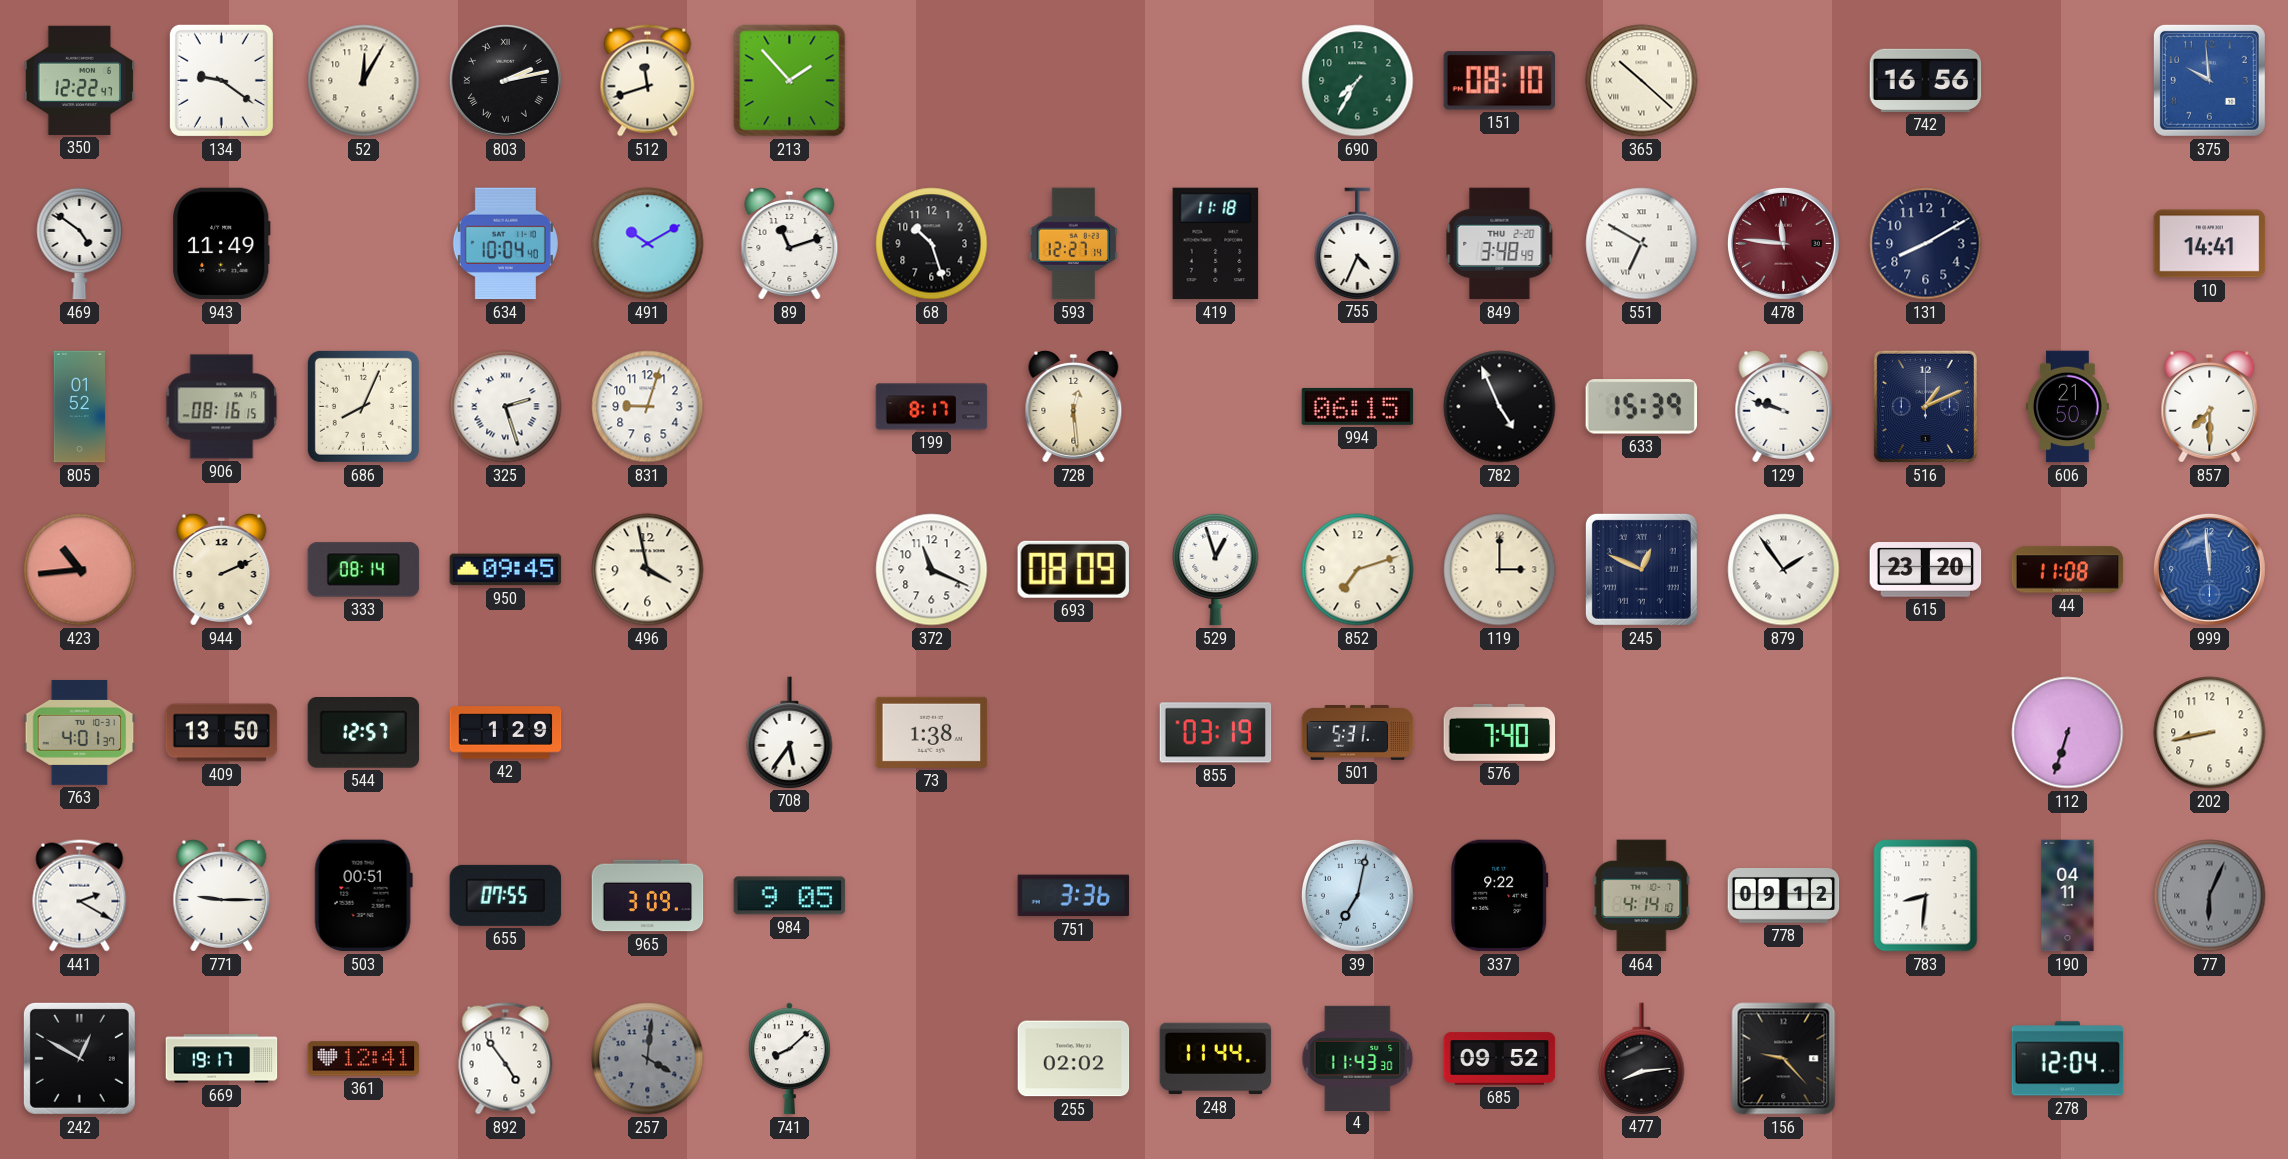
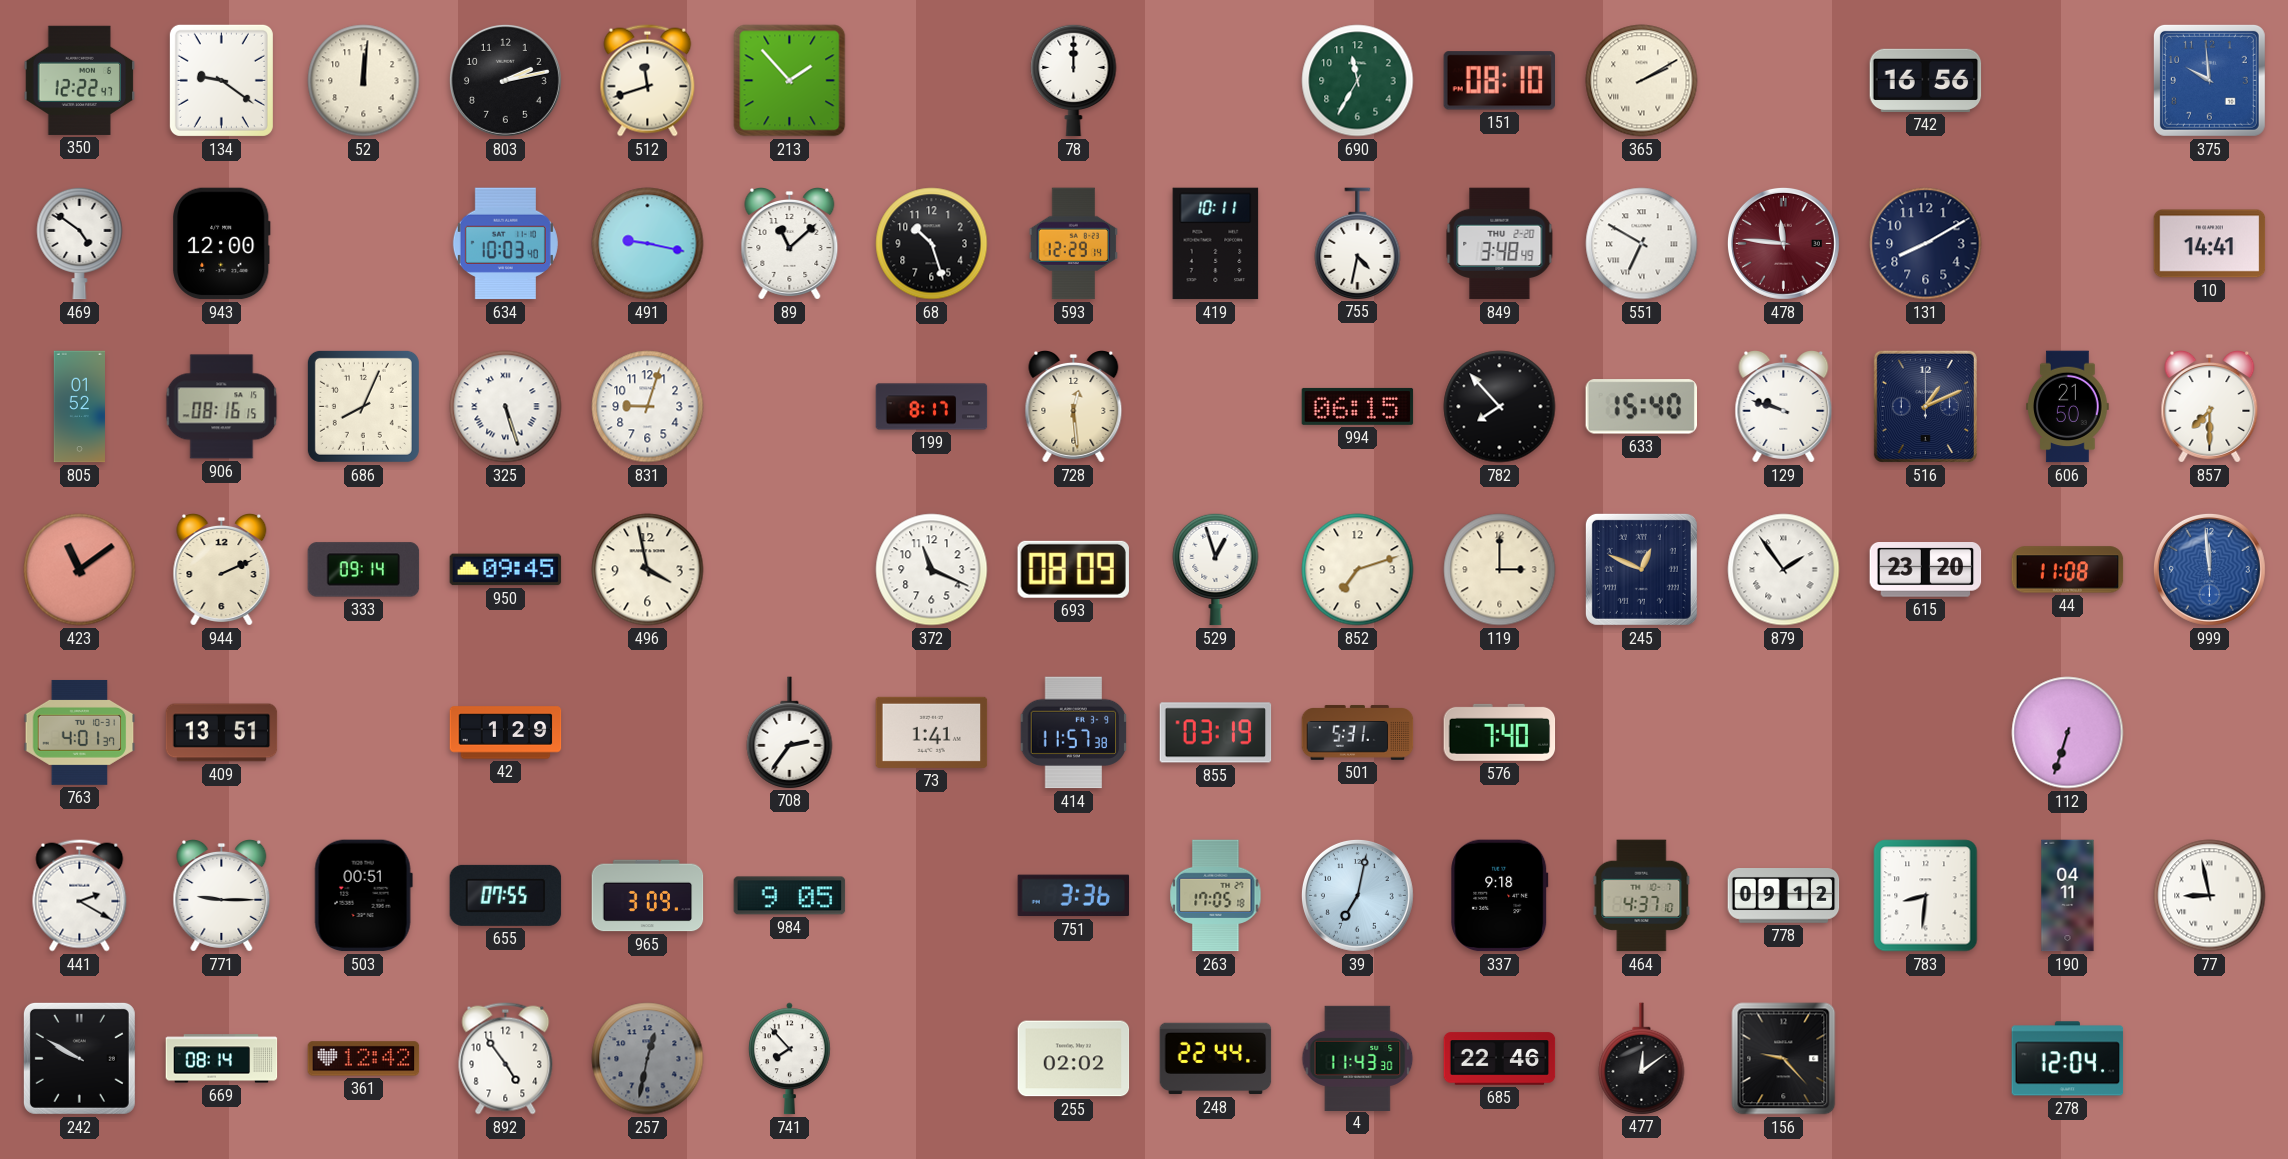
52: 12:05 -> 12:01
803 numerals: Roman -> Arabic
78: none -> 12:00
690: 7:35 -> 11:35
365: 10:22 -> 2:10
943: 11:49 -> 12:00
634: 10:04 -> 10:03
491: 10:10 -> 9:17
89: 11:12 -> 11:08
593: 12:27 -> 12:29
419: 11:18 -> 10:11
755: 4:34 -> 4:32
325: 2:27 -> 5:27
782: 4:56 -> 7:53
633: 15:39 -> 15:40
423: 10:44 -> 11:09
333: 08:14 -> 09:14
409: 13:50 -> 13:51
544: 12:57 -> none
708: 5:36 -> 2:36
73: 1:38 -> 1:41
414: none -> 11:57
202: 8:43 -> none
263: none -> 17:05
337: 9:22 -> 9:18
464: 4:14 -> 4:37
77: 6:04 -> 8:58
77 dial: grey -> white
242: 12:50 -> 9:50
669: 19:17 -> 08:14
361: 12:41 -> 12:42
257: 4:01 -> 12:32
741: 8:08 -> 7:53
248: 11:44 -> 22:44
685: 09:52 -> 22:46
477: 8:14 -> 12:09
